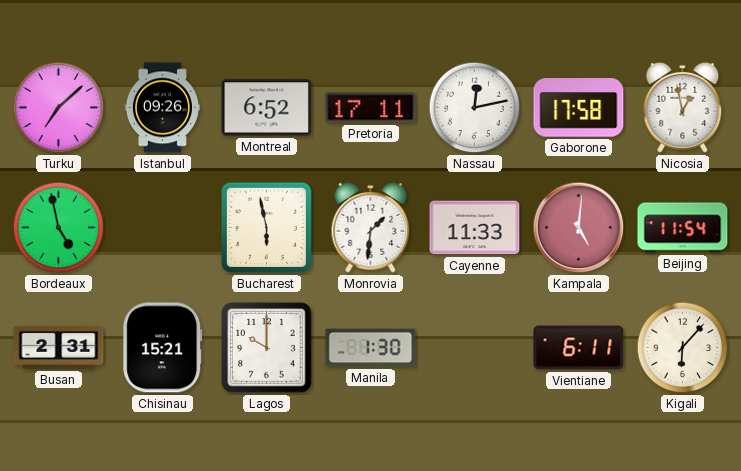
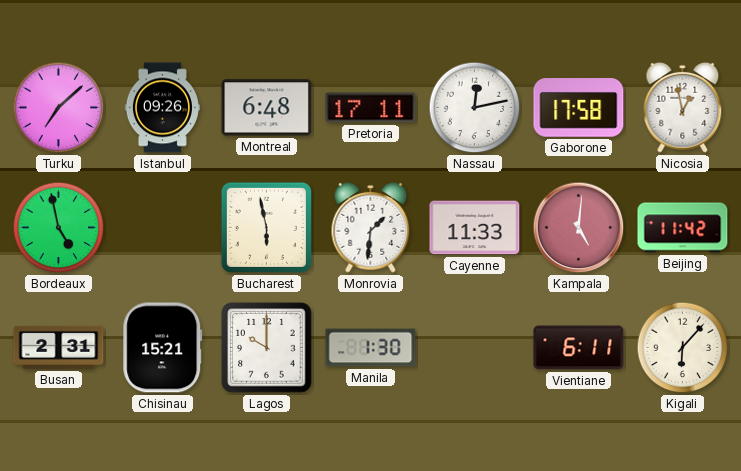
Montreal: 6:52 -> 6:48
Beijing: 11:54 -> 11:42
